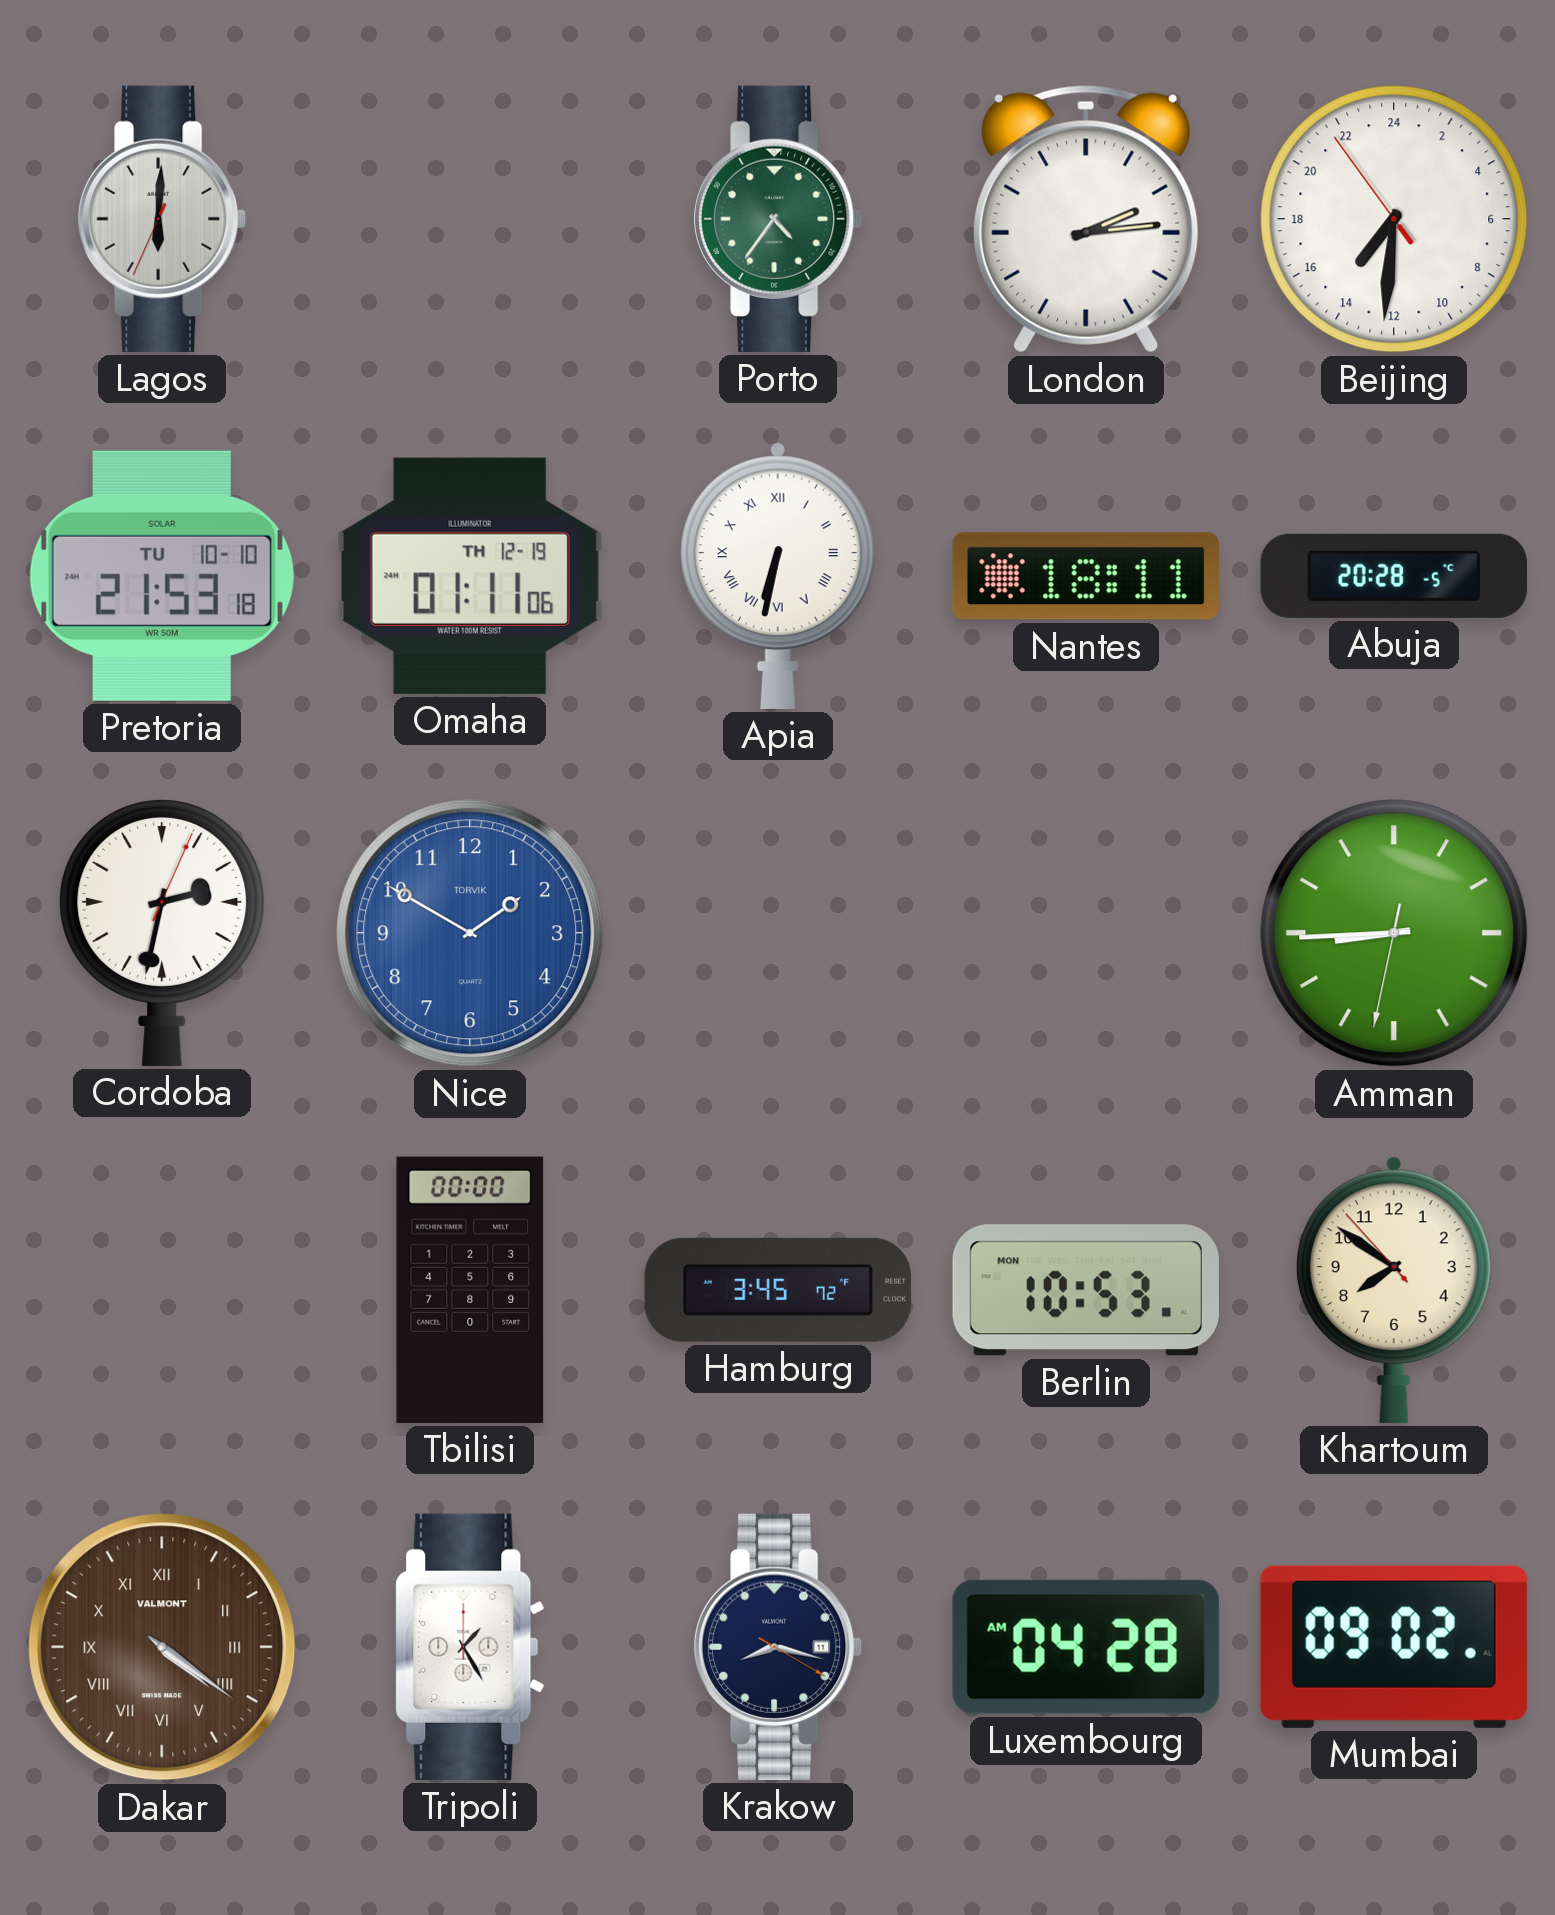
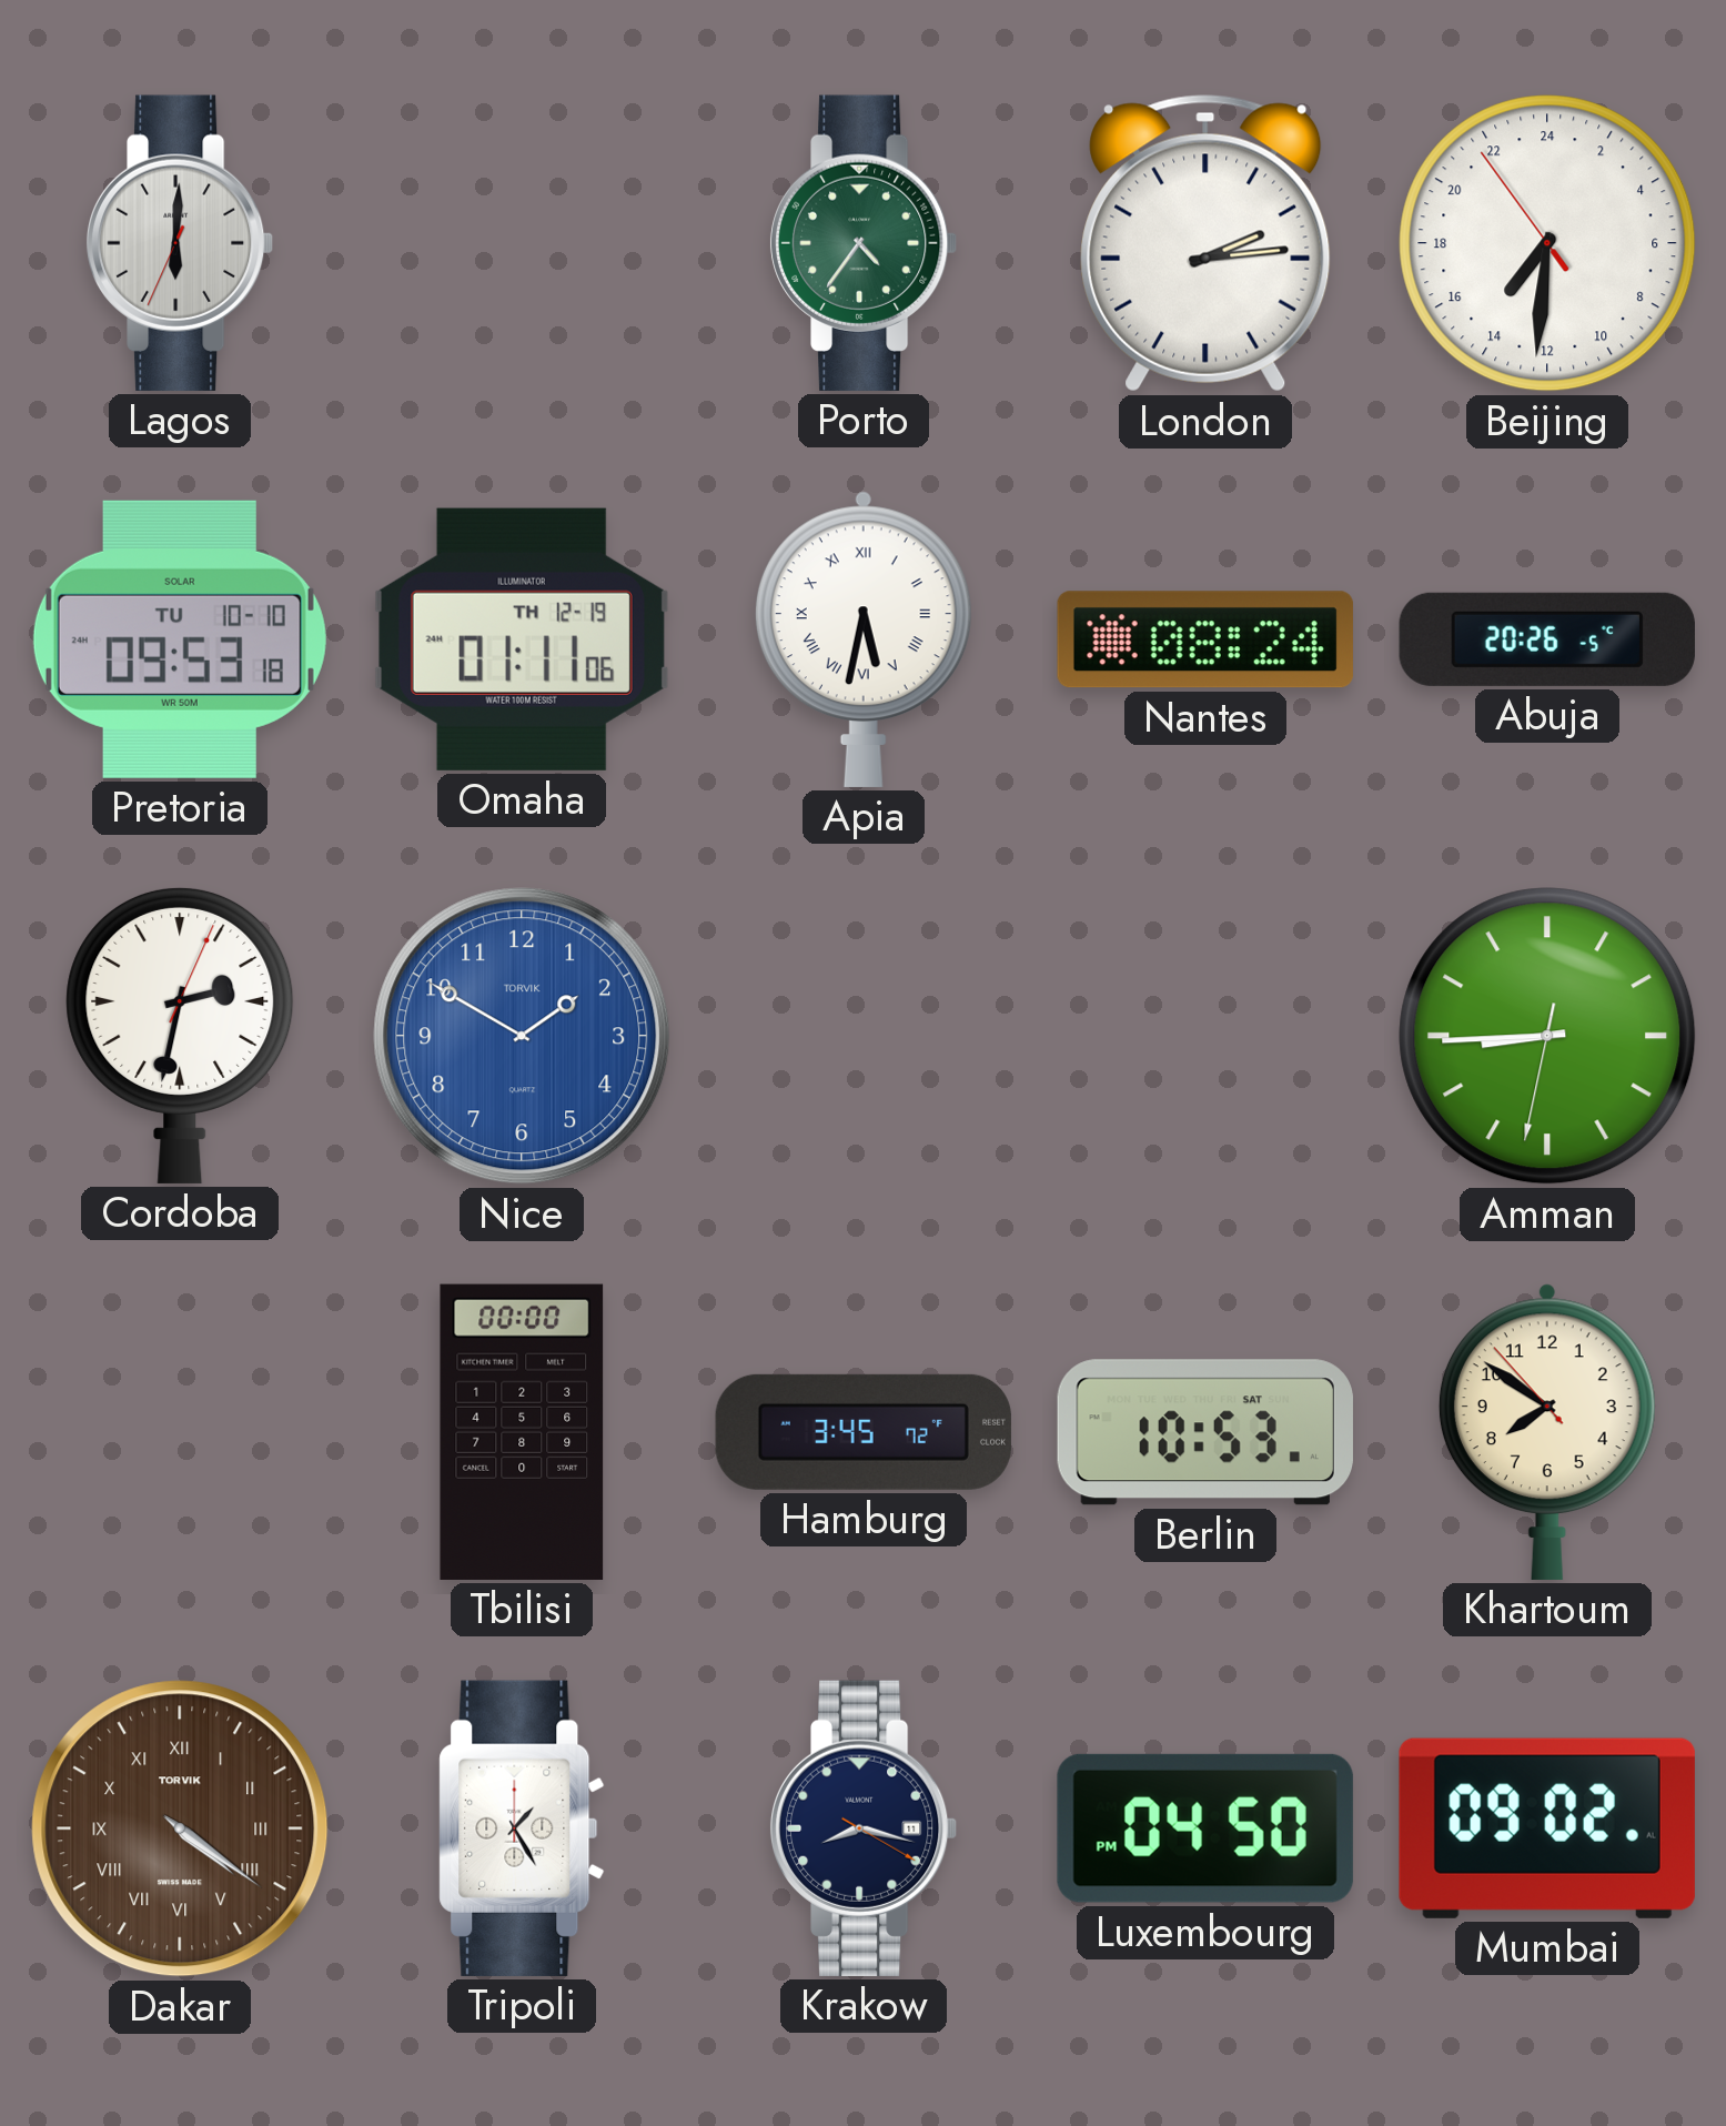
Pretoria: 21:53 -> 09:53
Apia: 6:32 -> 5:32
Nantes: 18:11 -> 08:24
Abuja: 20:28 -> 20:26
Berlin date: MON -> SAT
Dakar brand: VALMONT -> TORVIK
Luxembourg: 04:28 -> 04:50
